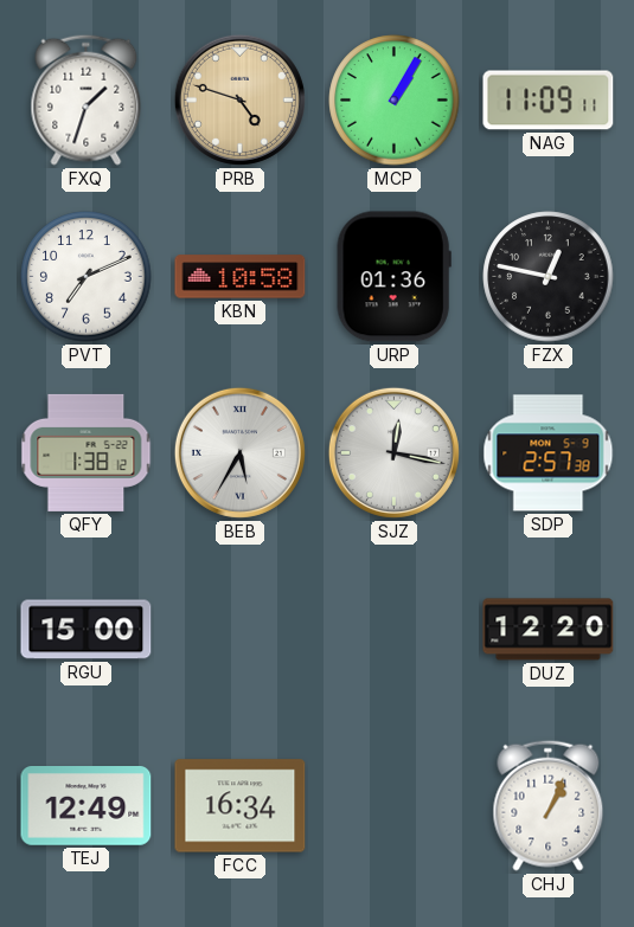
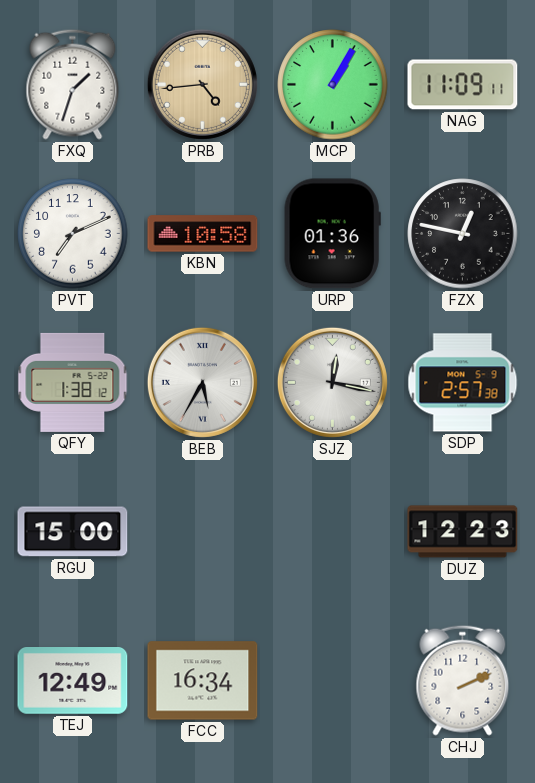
PRB: 4:48 -> 4:44
DUZ: 12:20 -> 12:23
CHJ: 1:04 -> 2:11
